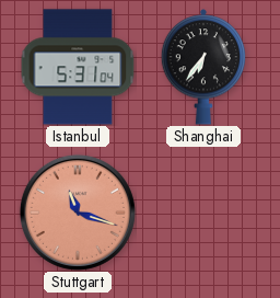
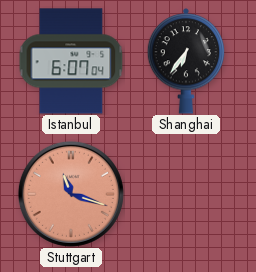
Istanbul: 5:31 -> 6:07
